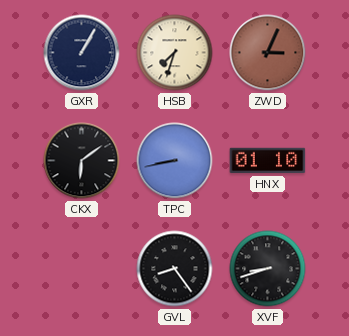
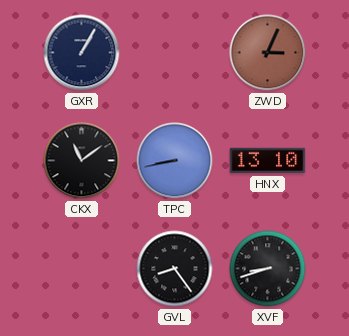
HSB: 7:33 -> none
CKX: 6:09 -> 11:09
HNX: 01:10 -> 13:10
